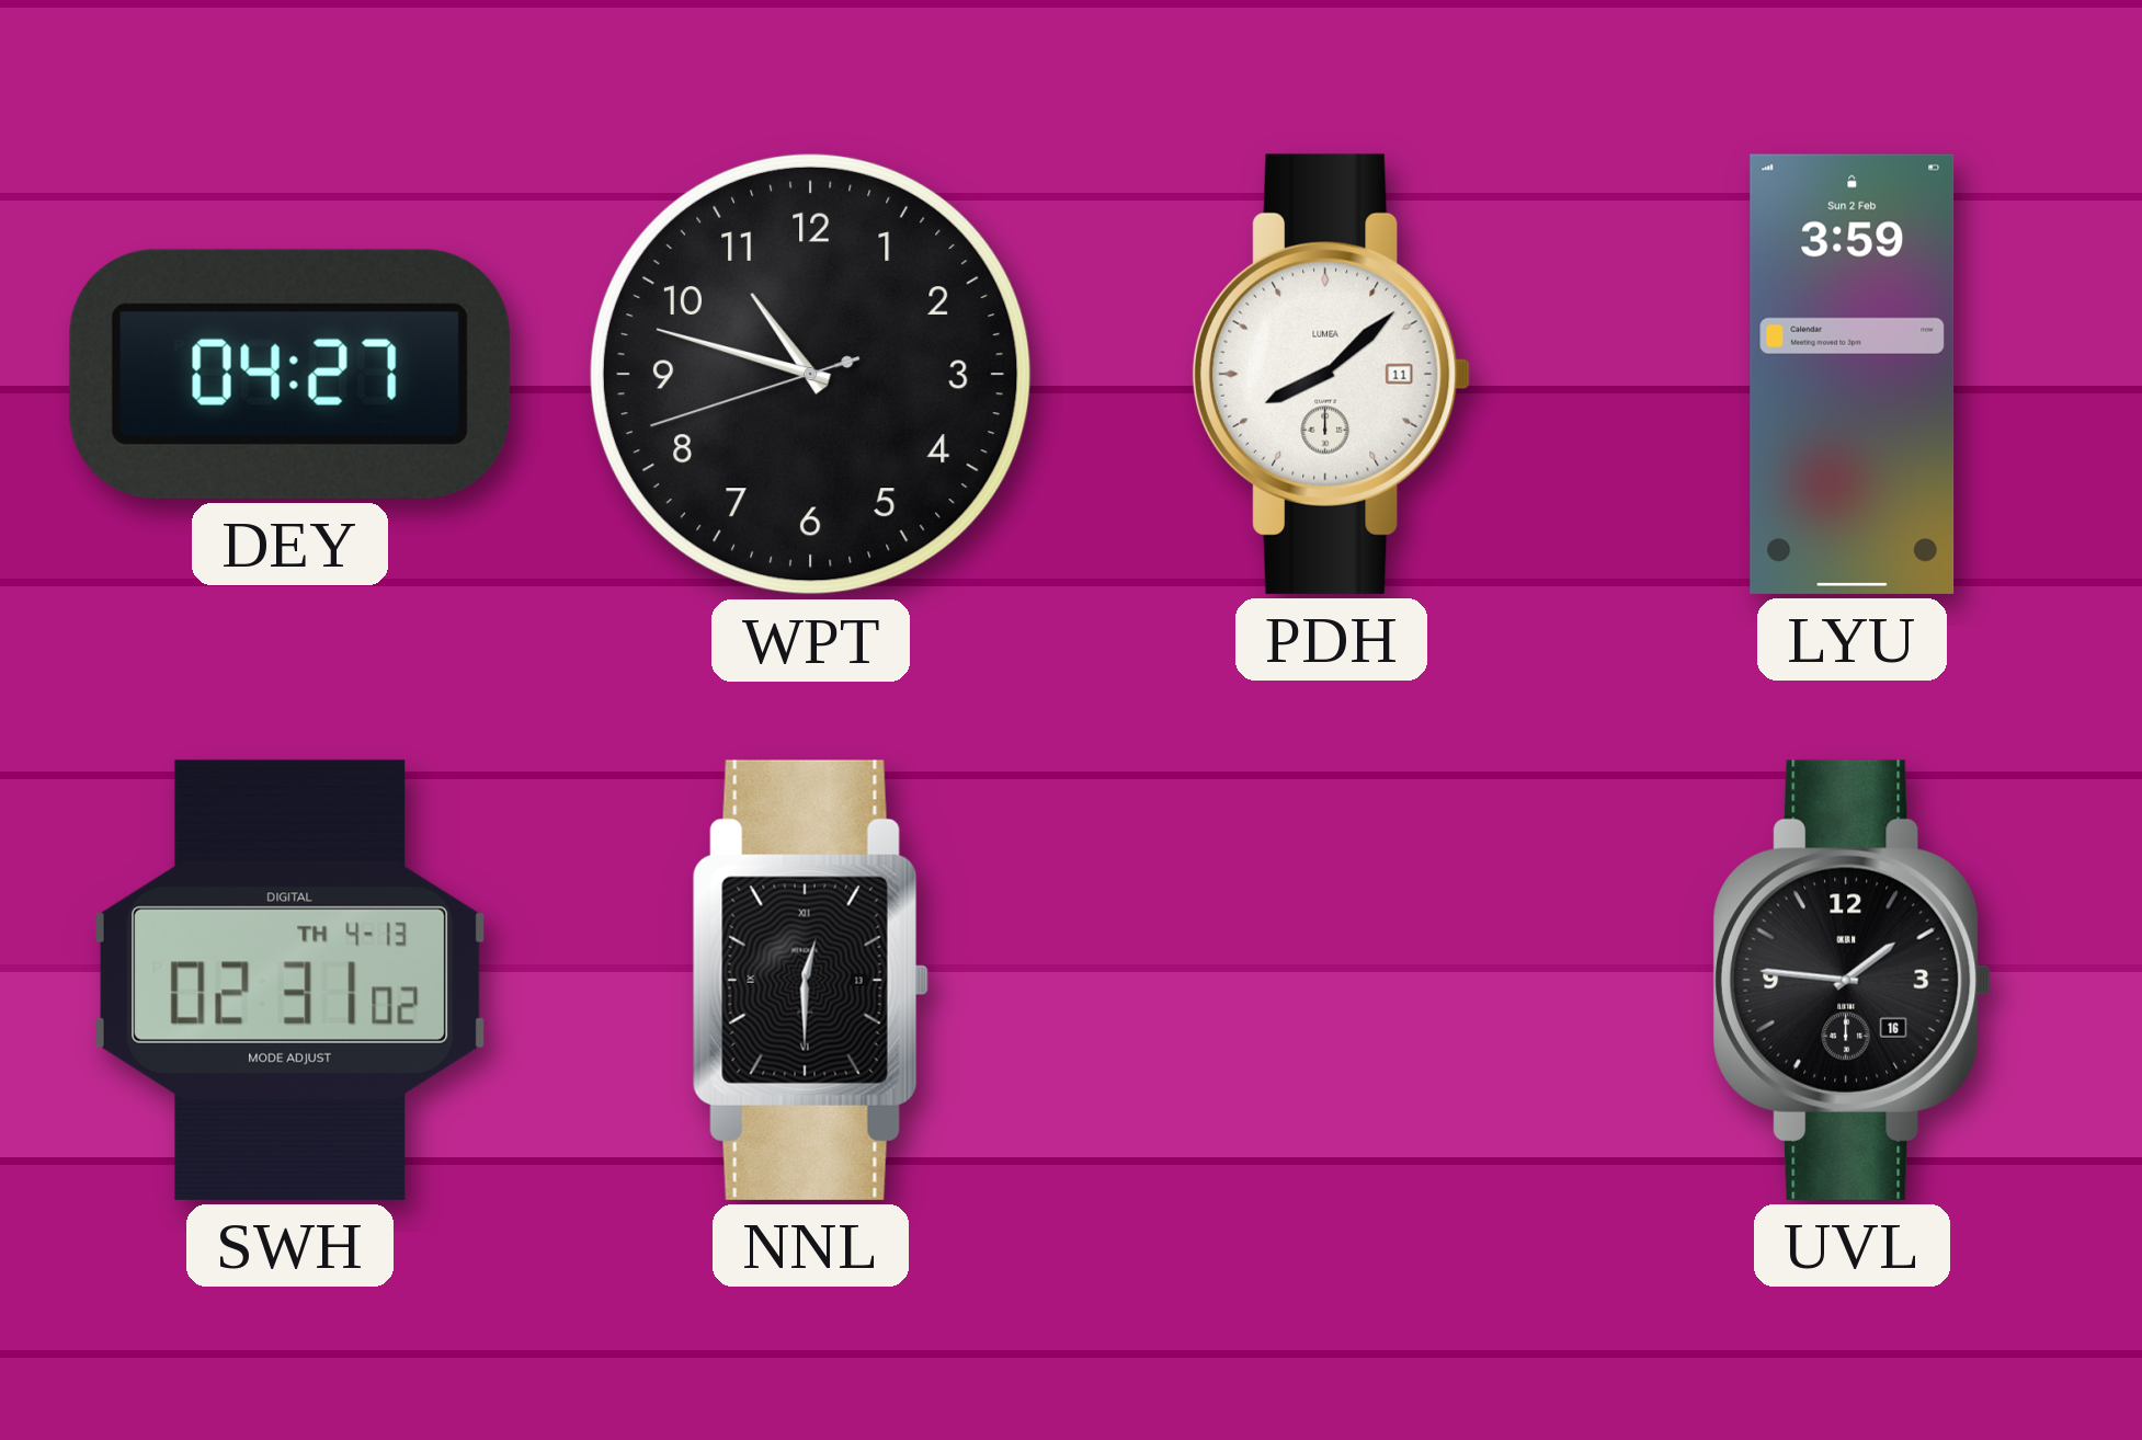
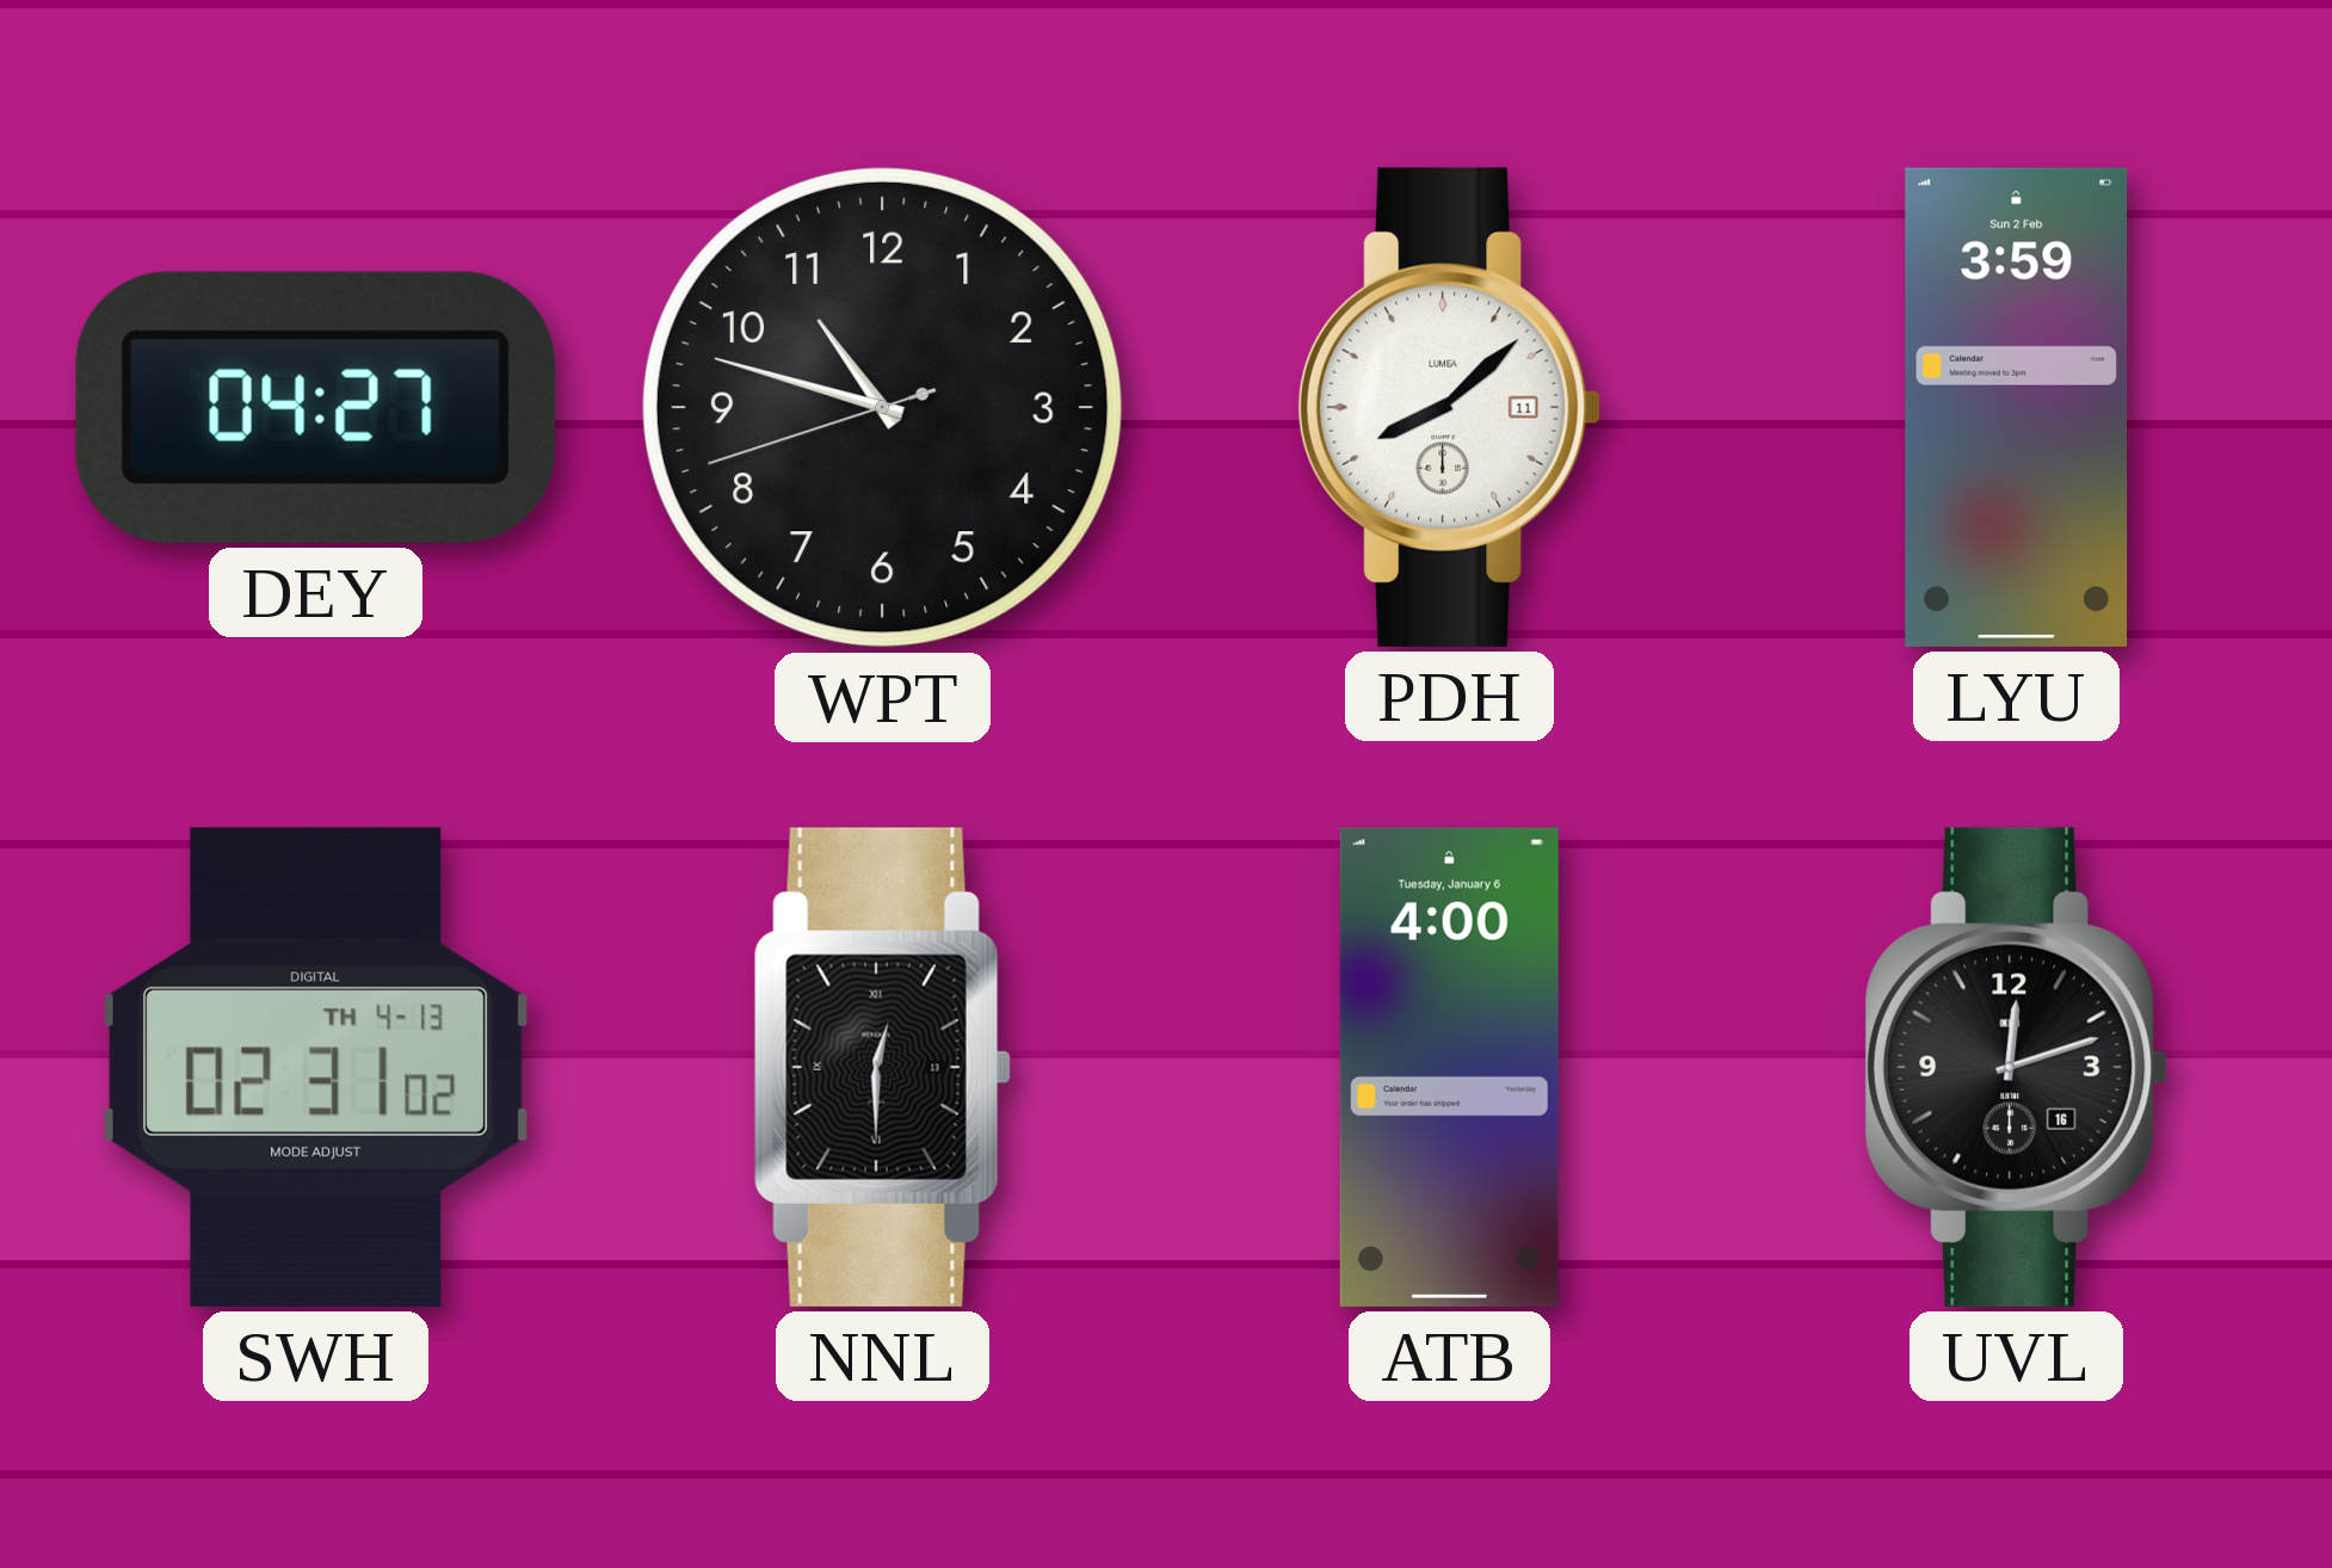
ATB: none -> 4:00
UVL: 1:46 -> 12:12
